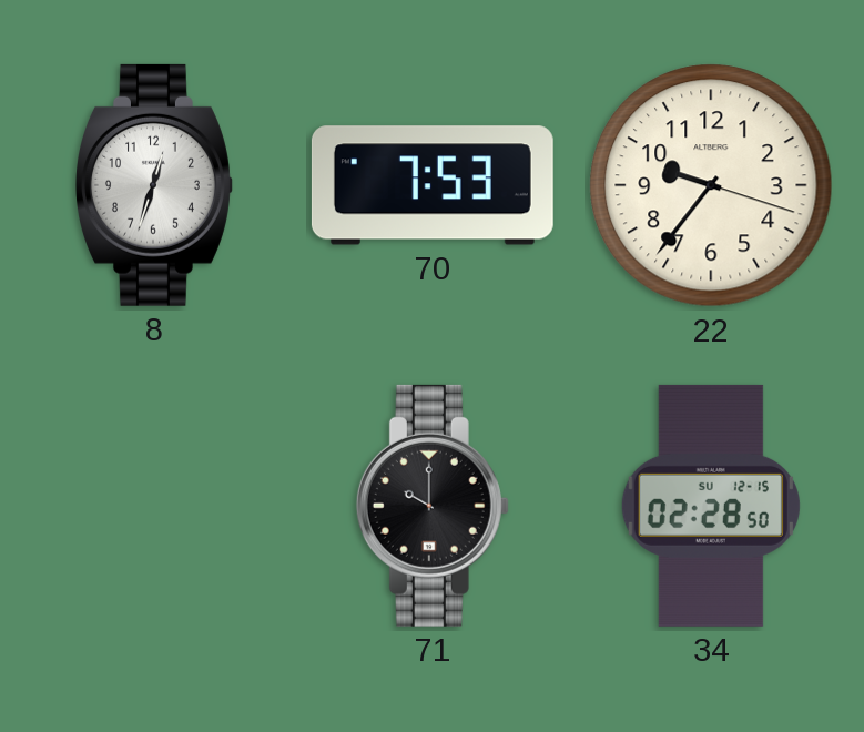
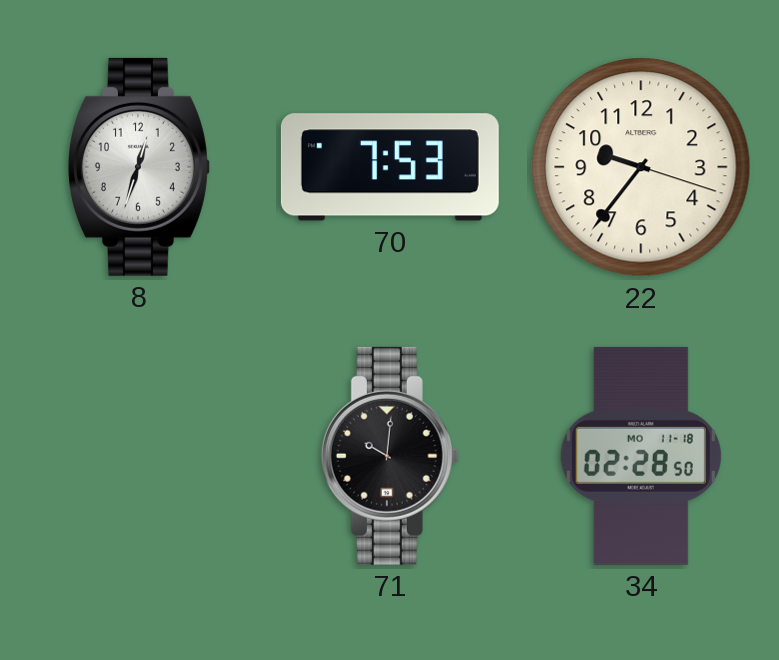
71: 10:00 -> 10:01
34 date: SU 12-15 -> MO 11-18
